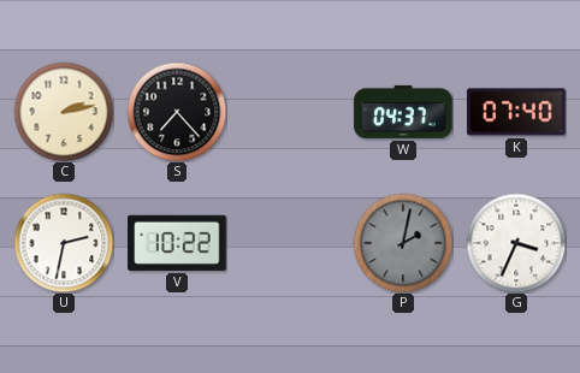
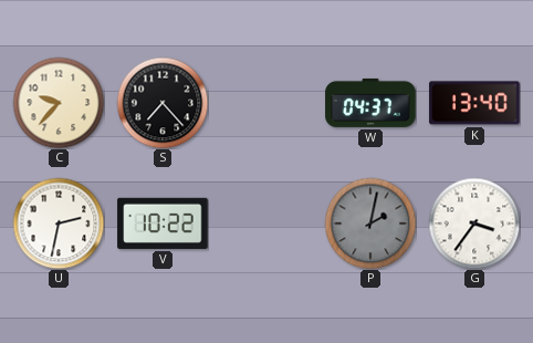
C: 2:13 -> 9:37
K: 07:40 -> 13:40
G: 3:34 -> 3:36
